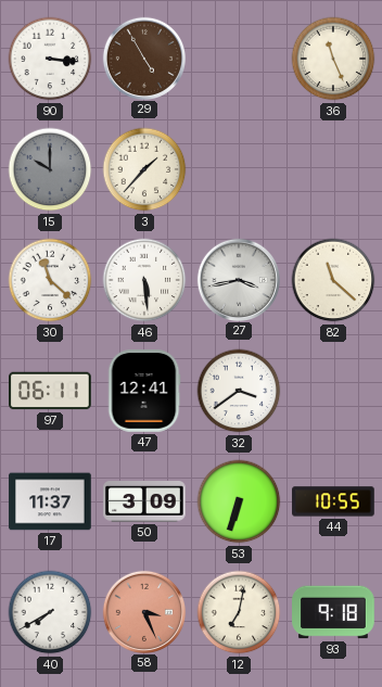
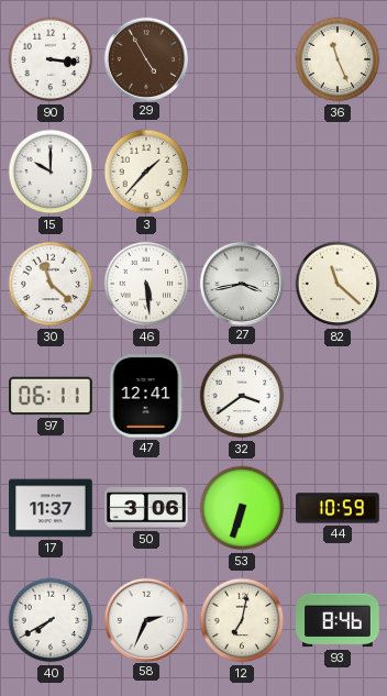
15 dial: grey -> white
50: 3:09 -> 3:06
44: 10:55 -> 10:59
58: 3:26 -> 2:34
58 dial: salmon -> white
93: 9:18 -> 8:46
